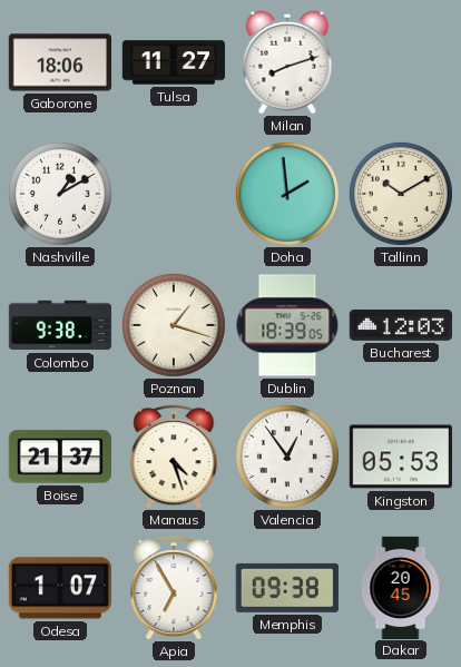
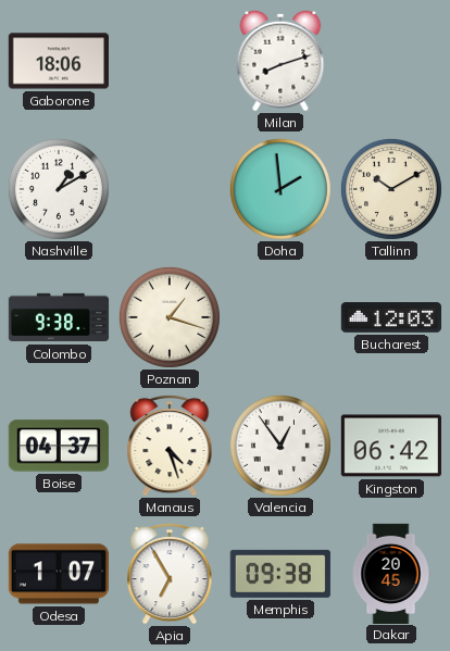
Tulsa: 11:27 -> none
Dublin: 18:39 -> none
Boise: 21:37 -> 04:37
Kingston: 05:53 -> 06:42
